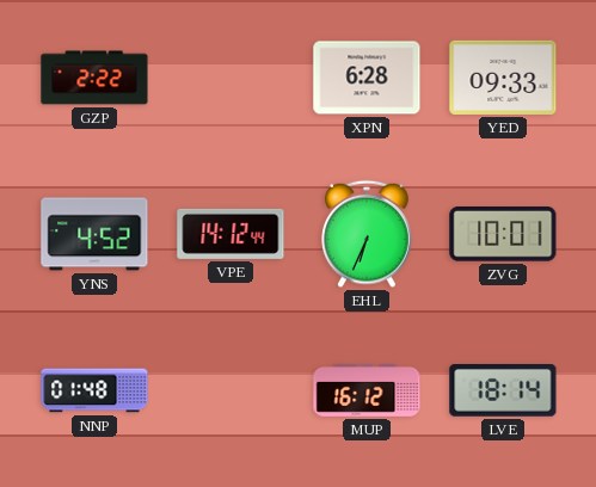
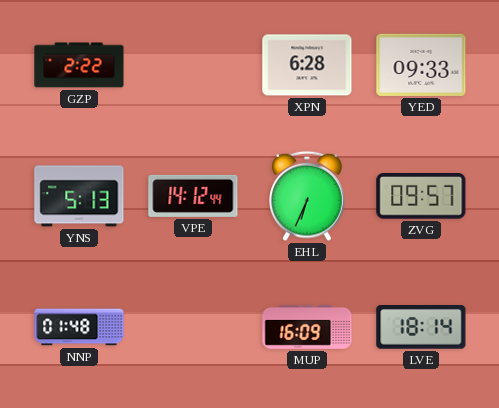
YNS: 4:52 -> 5:13
ZVG: 10:01 -> 09:57
MUP: 16:12 -> 16:09
